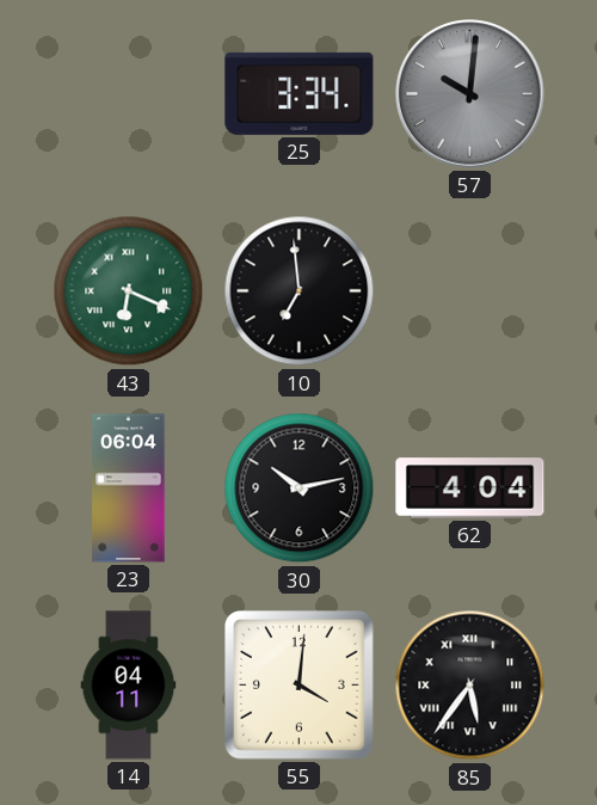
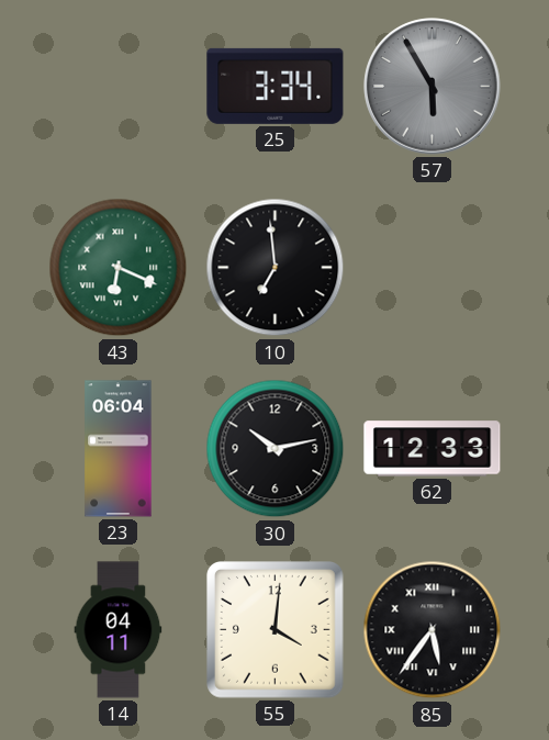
57: 10:01 -> 5:55
62: 4:04 -> 12:33
